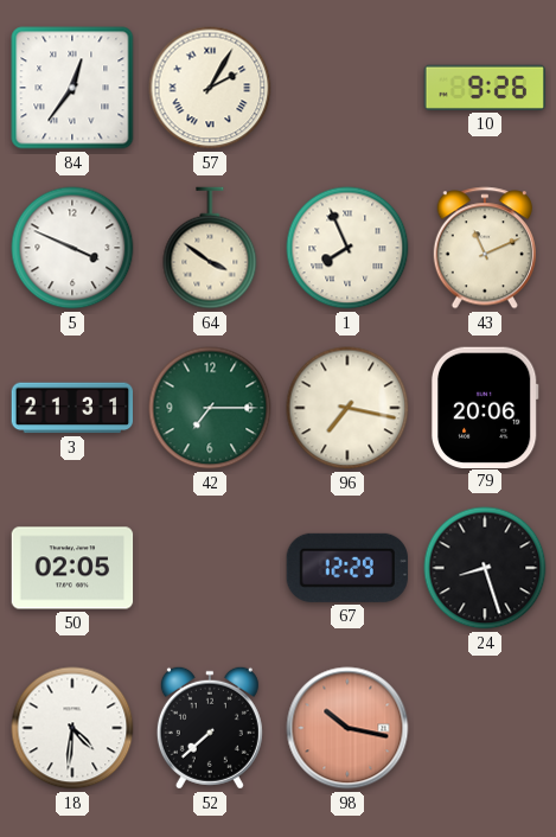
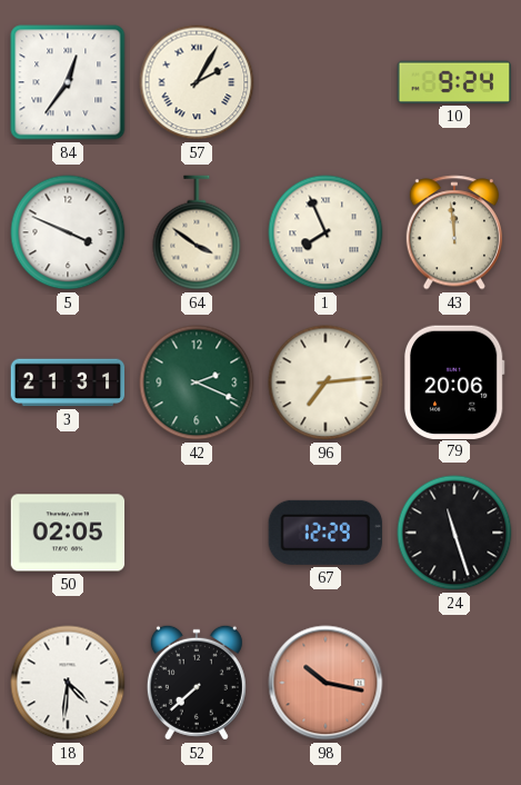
10: 9:26 -> 9:24
43: 11:11 -> 11:59
42: 7:15 -> 2:19
96: 7:17 -> 7:14
24: 8:27 -> 11:27
